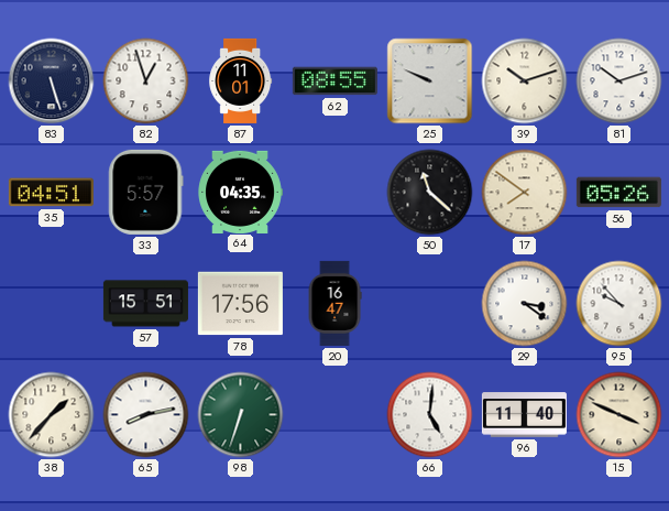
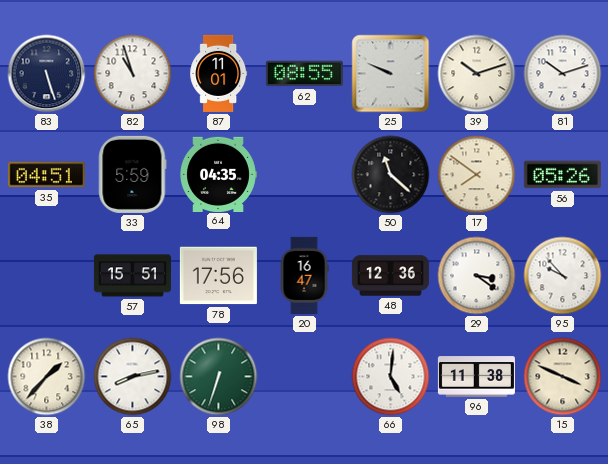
82: 12:57 -> 10:57
33: 5:57 -> 5:59
48: none -> 12:36
96: 11:40 -> 11:38
